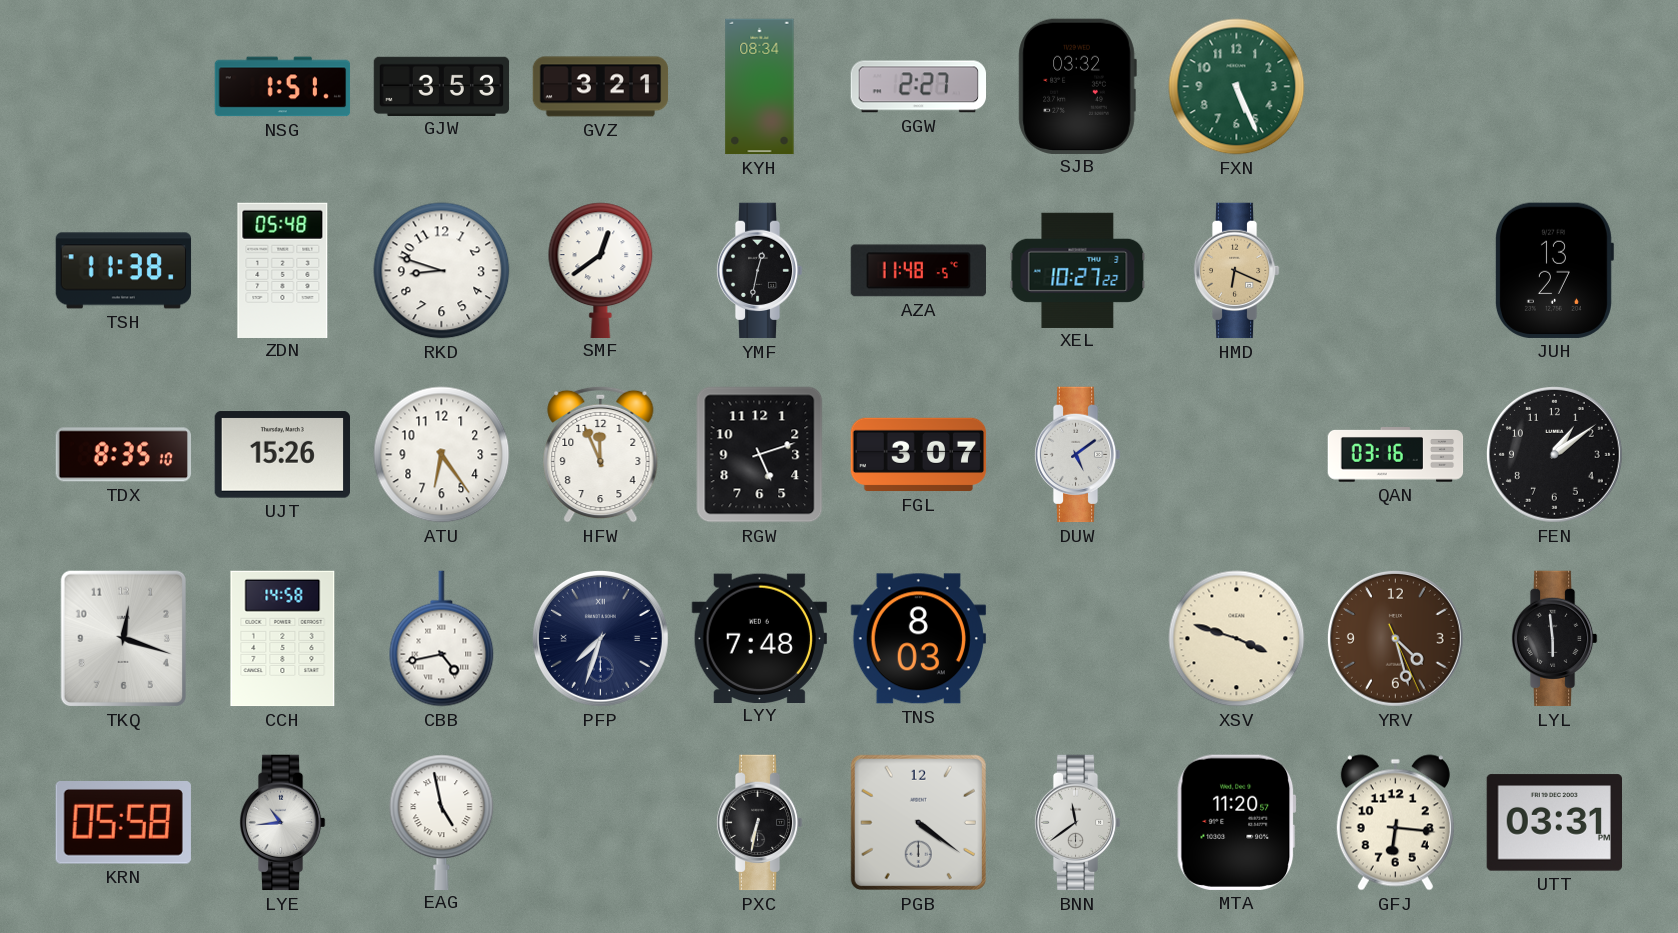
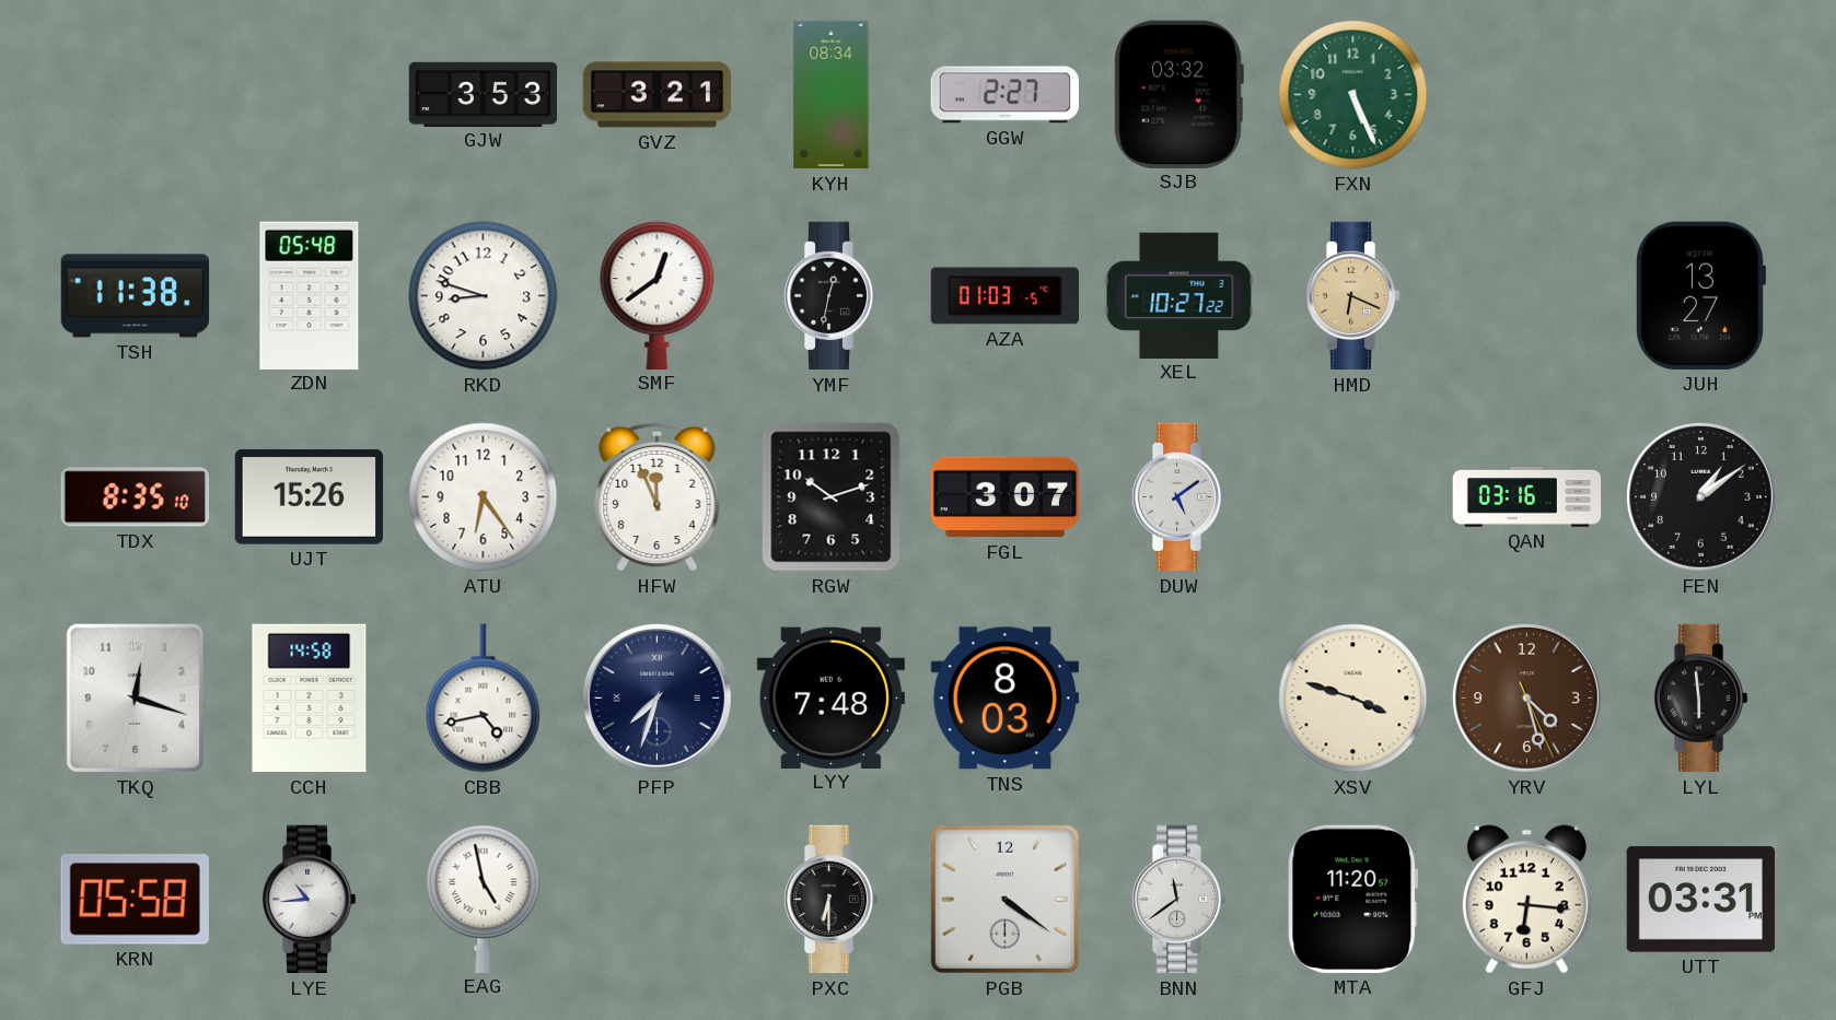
NSG: 1:51 -> none
AZA: 11:48 -> 01:03
RGW: 5:12 -> 10:12
PXC: 6:32 -> 6:30
